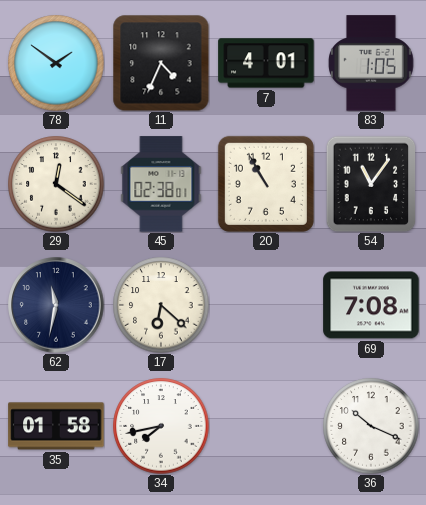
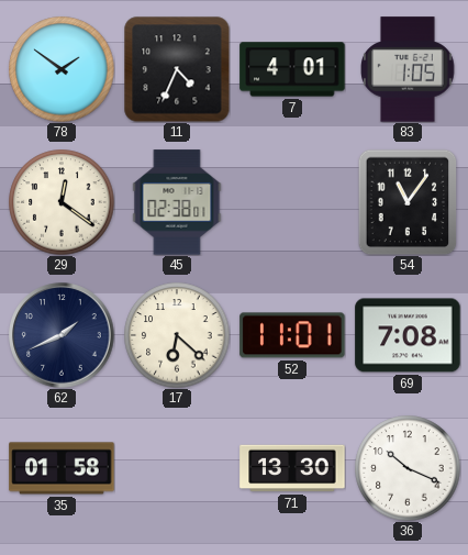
20: 10:55 -> none
62: 11:32 -> 1:41
52: none -> 11:01
34: 7:43 -> none
71: none -> 13:30
